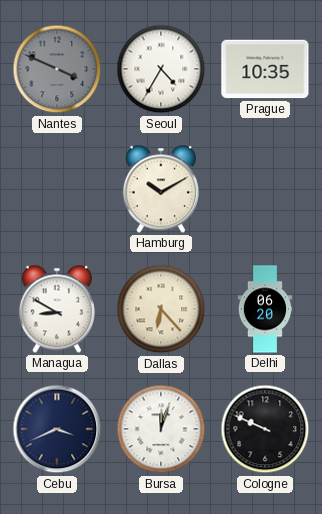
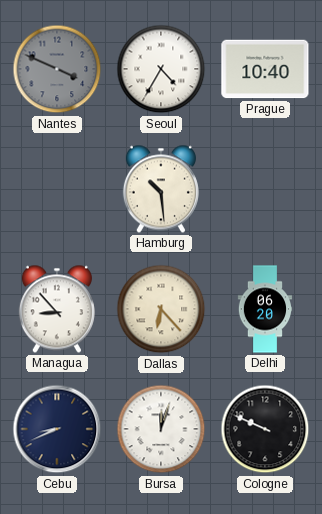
Prague: 10:35 -> 10:40
Hamburg: 10:10 -> 10:29
Managua: 8:50 -> 8:53
Cebu: 3:41 -> 8:41
